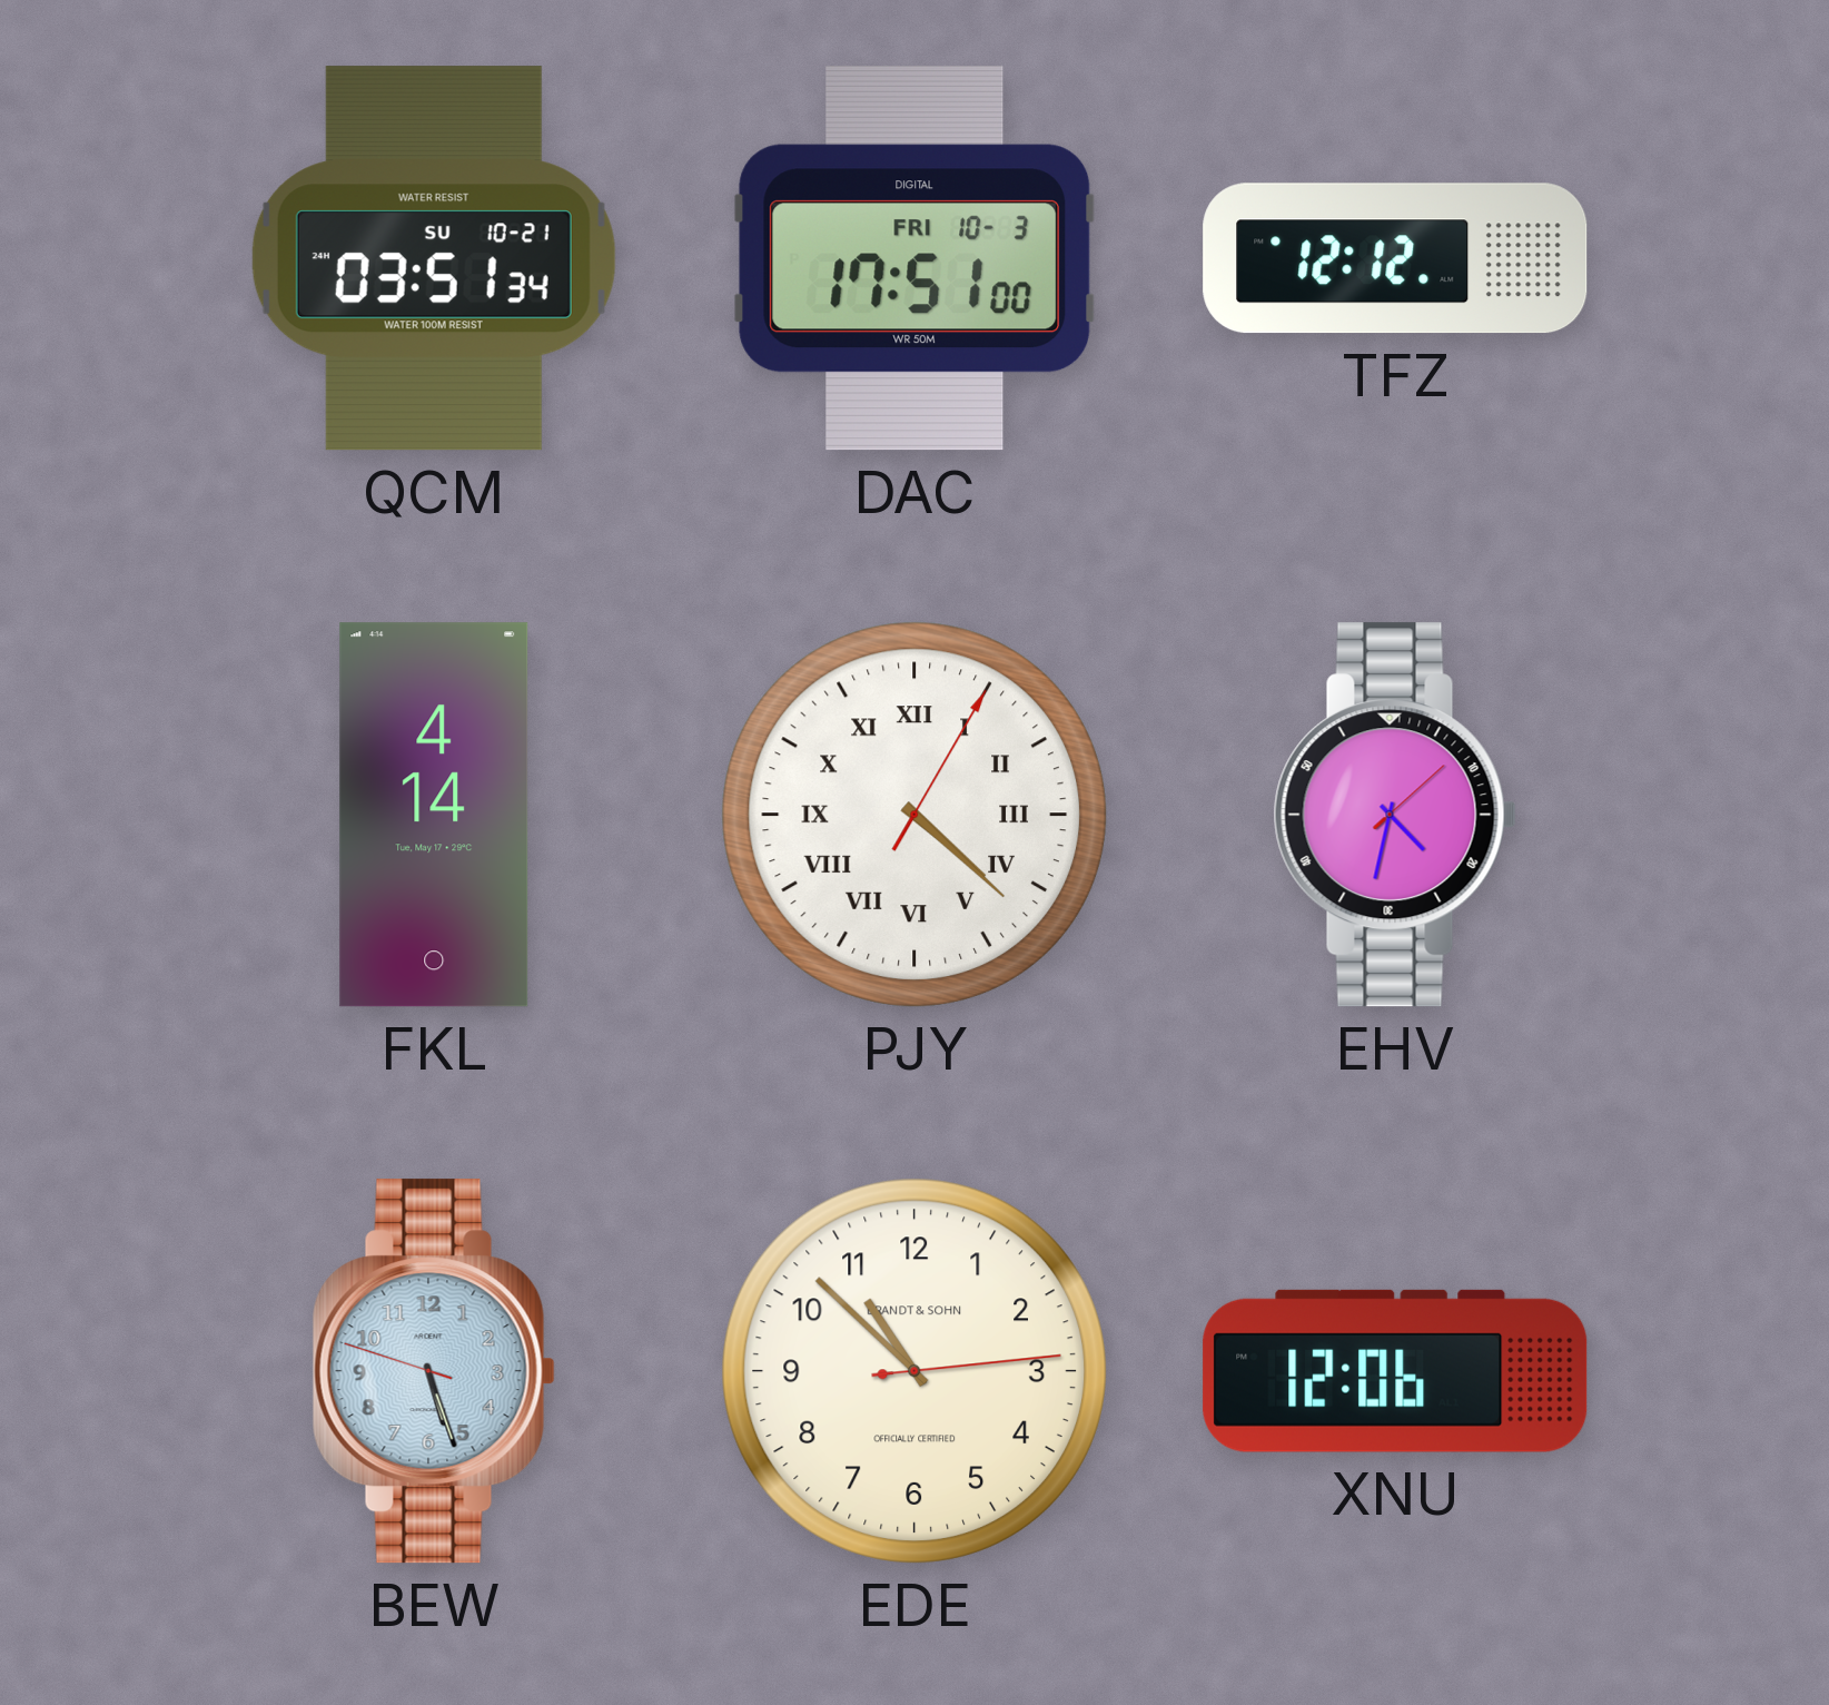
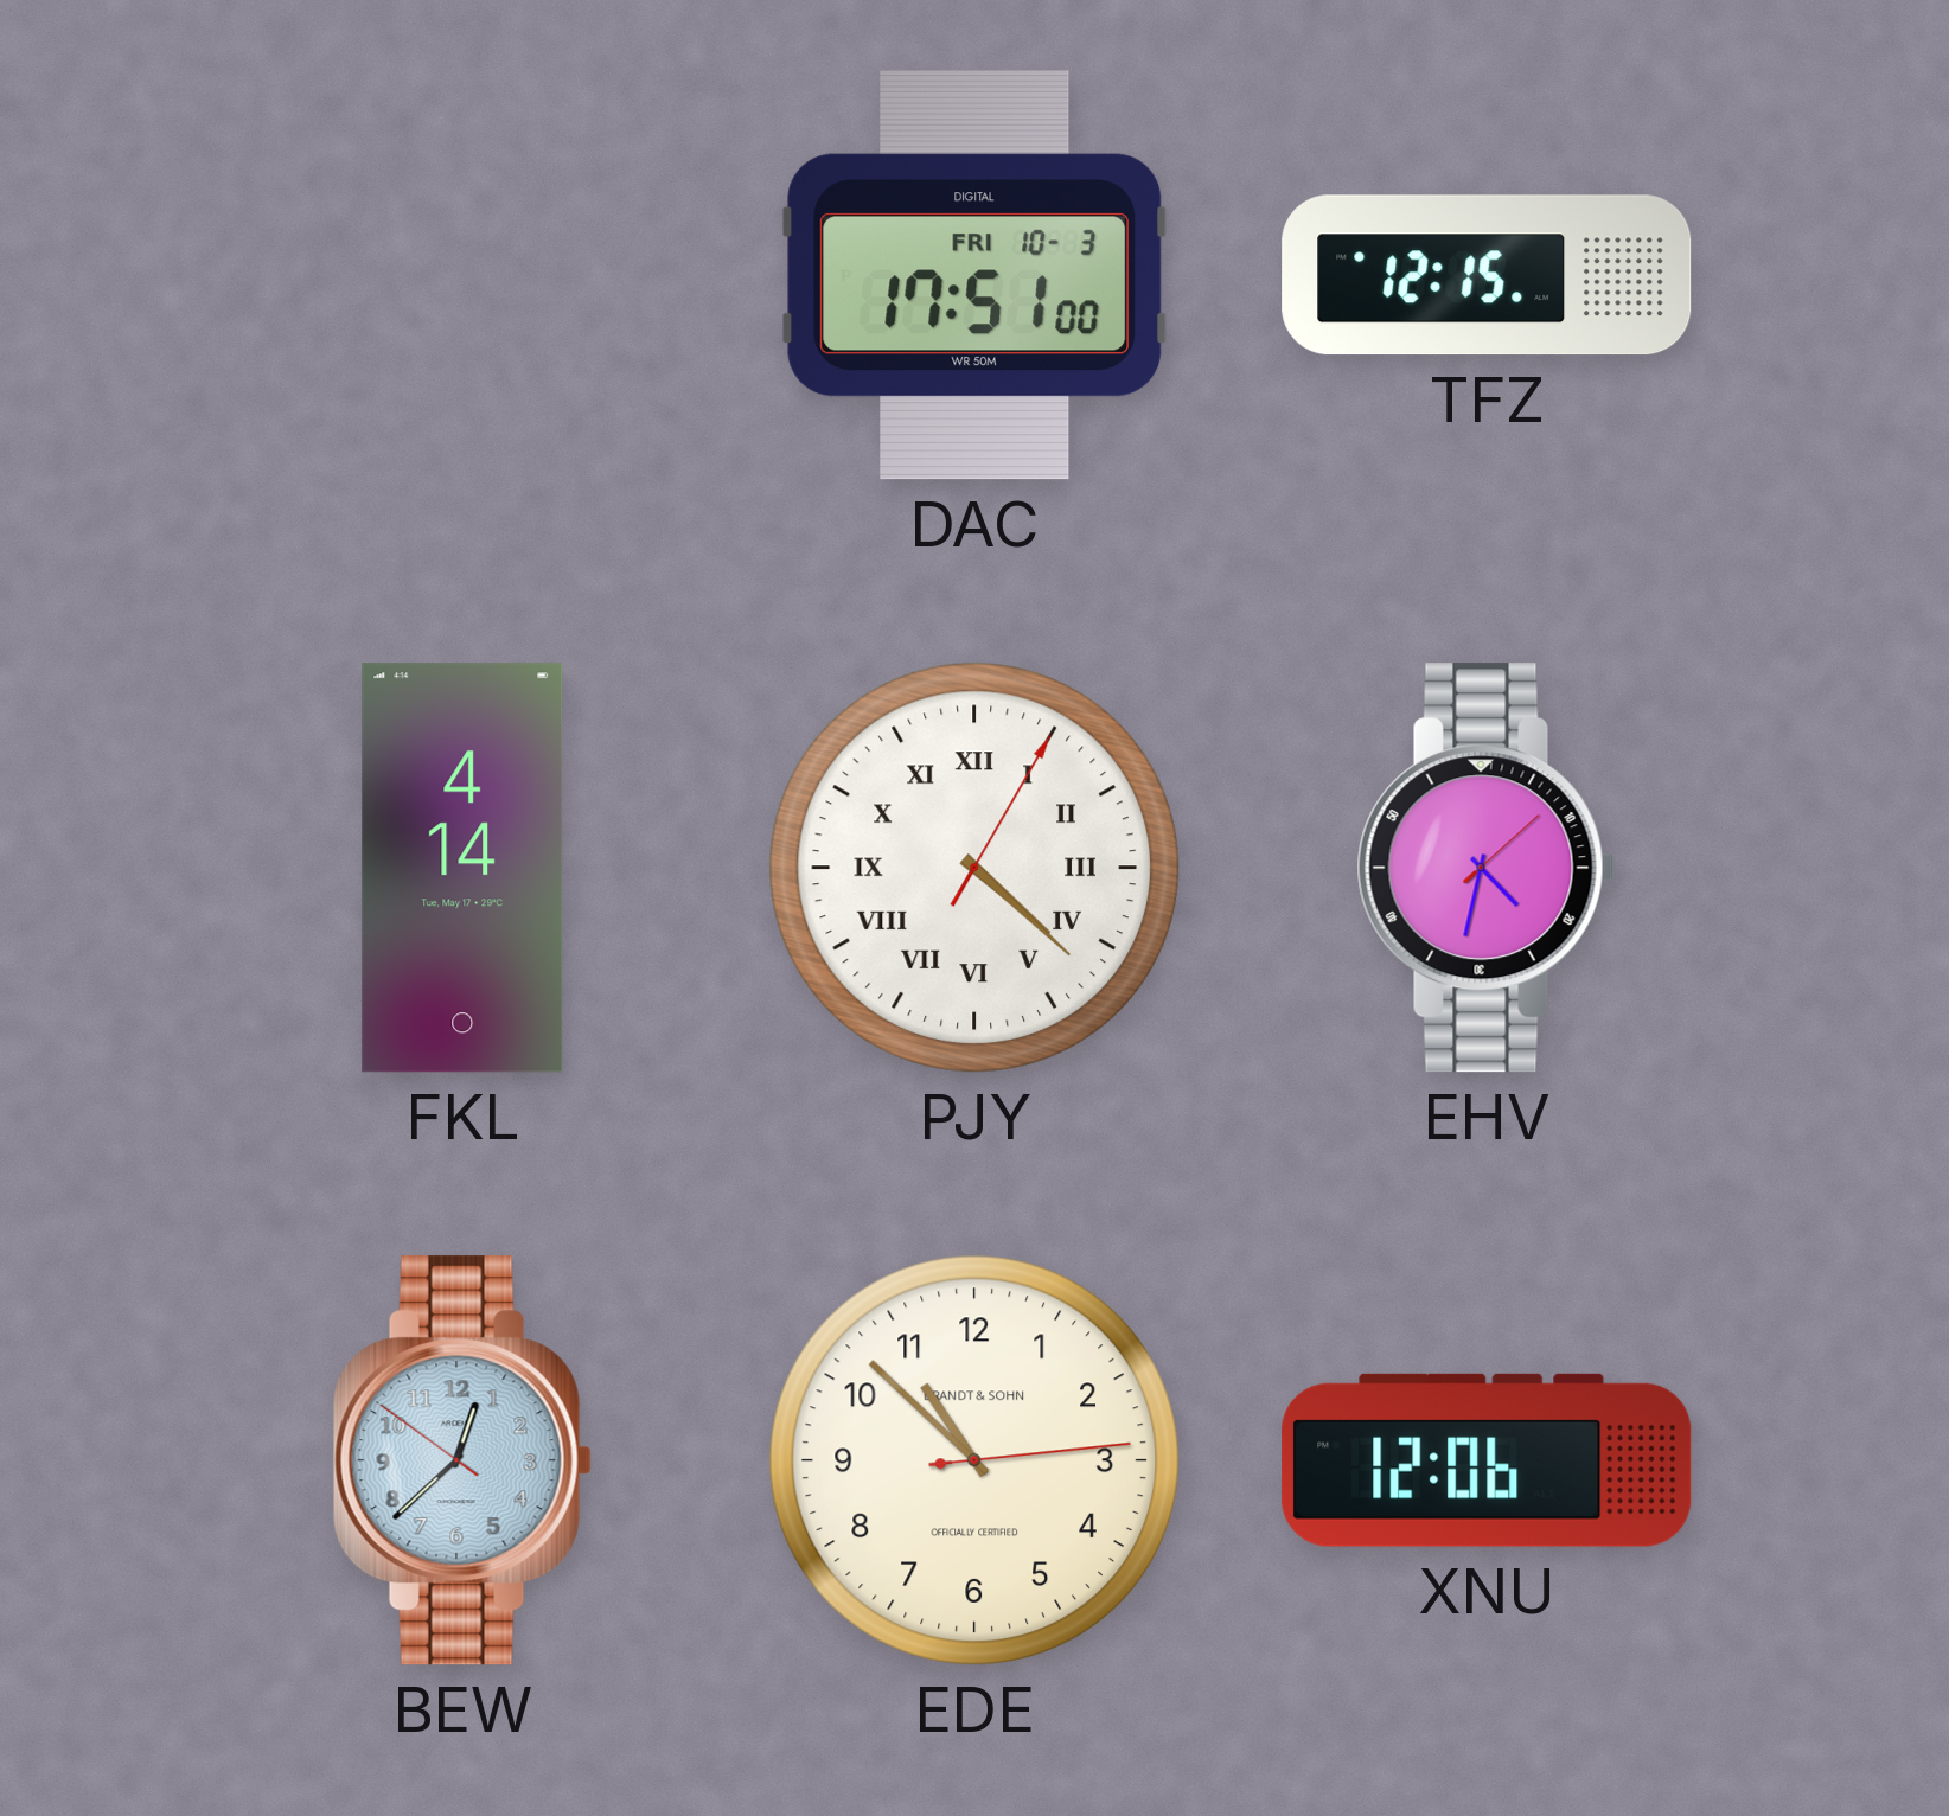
QCM: 03:51 -> none
TFZ: 12:12 -> 12:15
BEW: 5:26 -> 12:37
